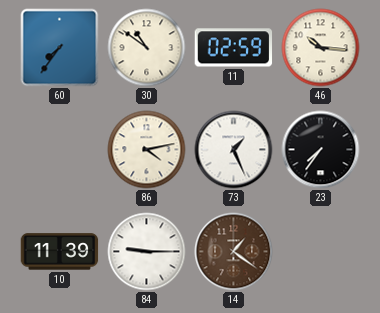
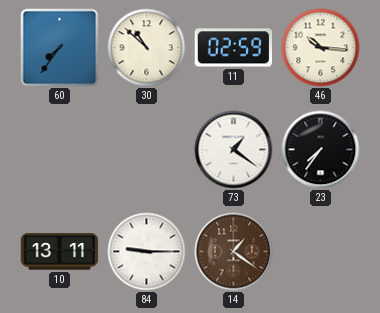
30: 10:51 -> 10:52
86: 4:13 -> none
73: 1:26 -> 1:21
10: 11:39 -> 13:11
